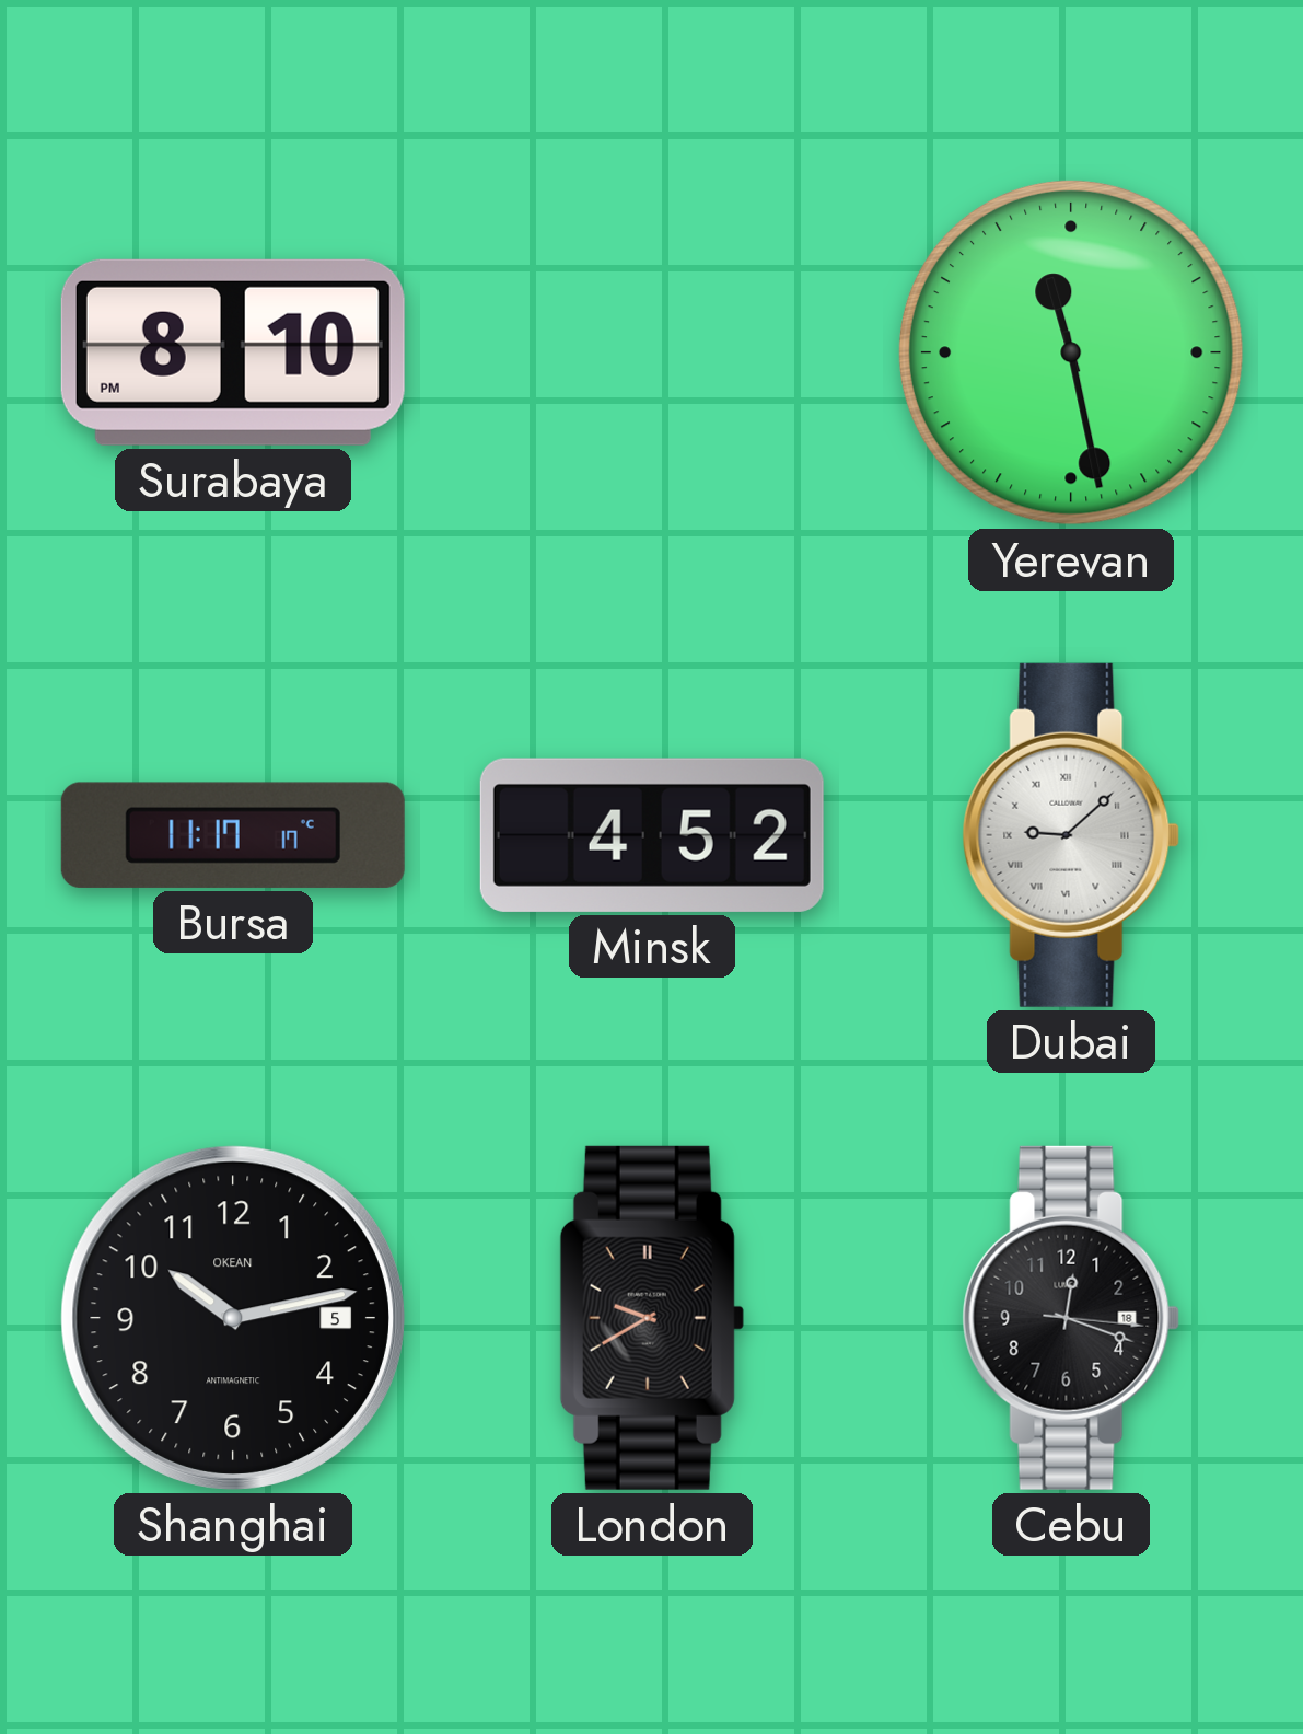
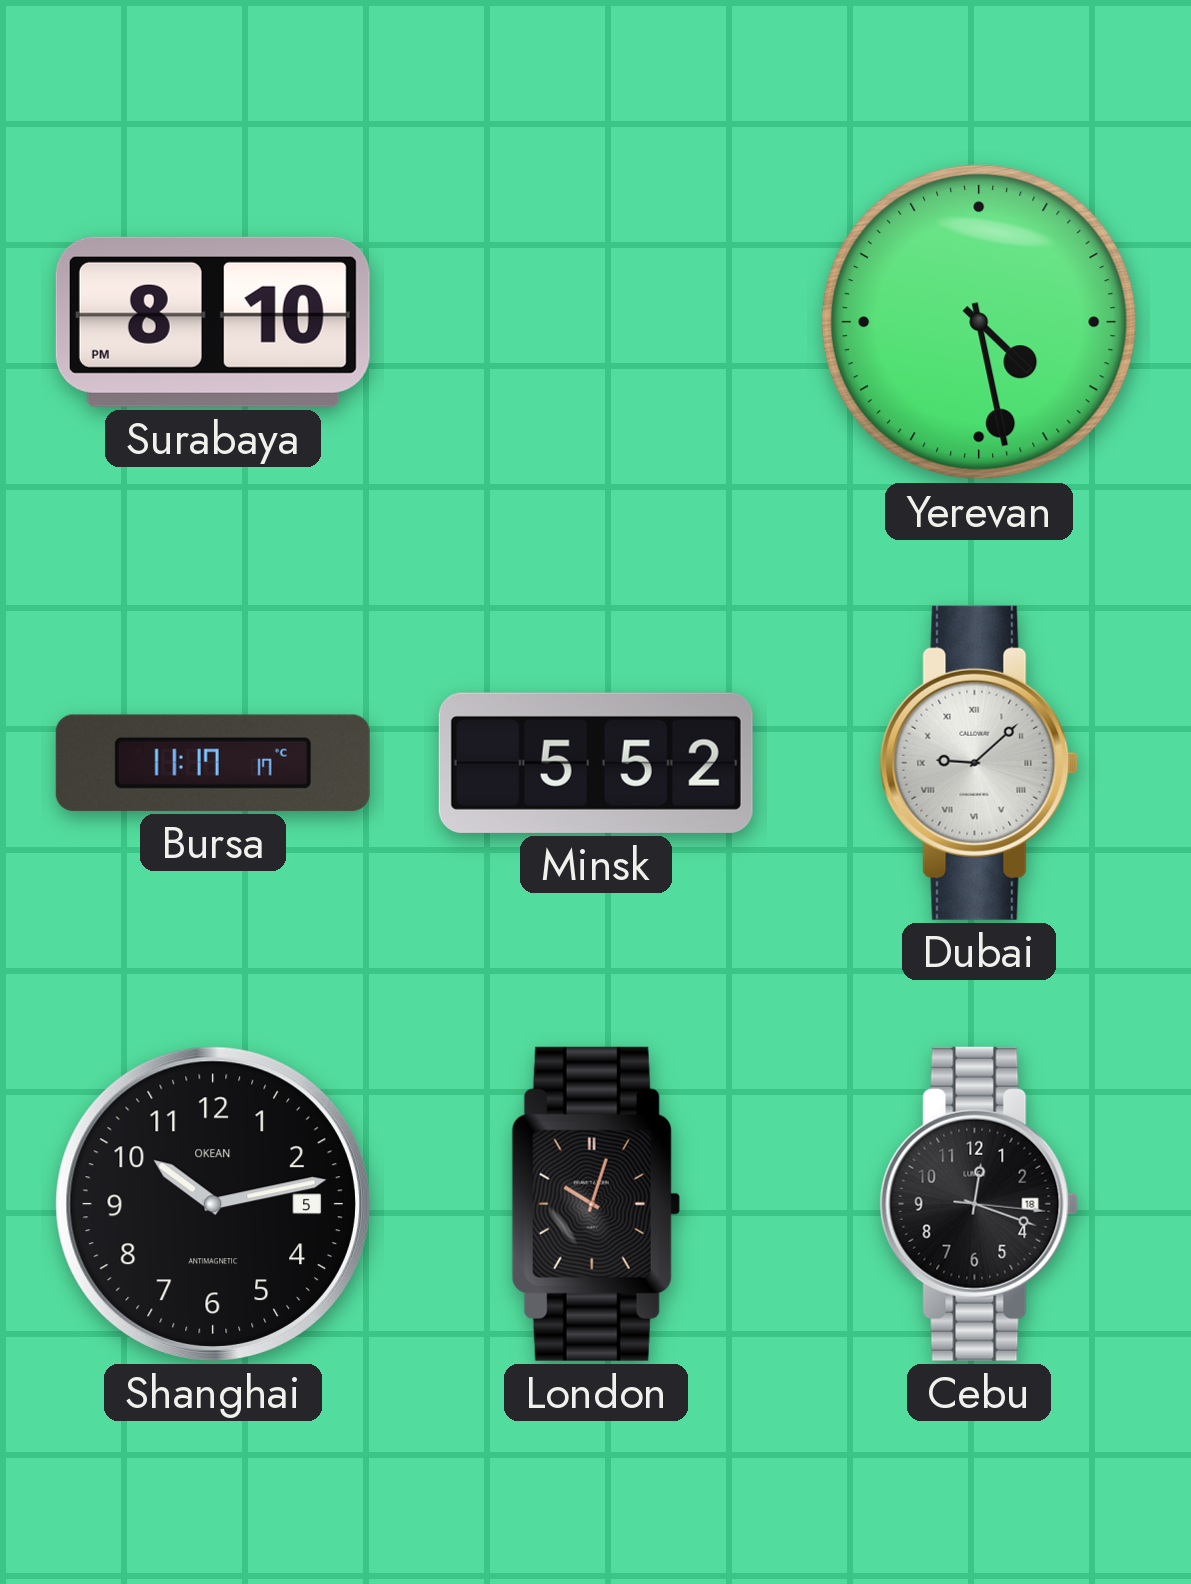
Yerevan: 11:28 -> 4:28
Minsk: 4:52 -> 5:52
London: 9:40 -> 10:03
